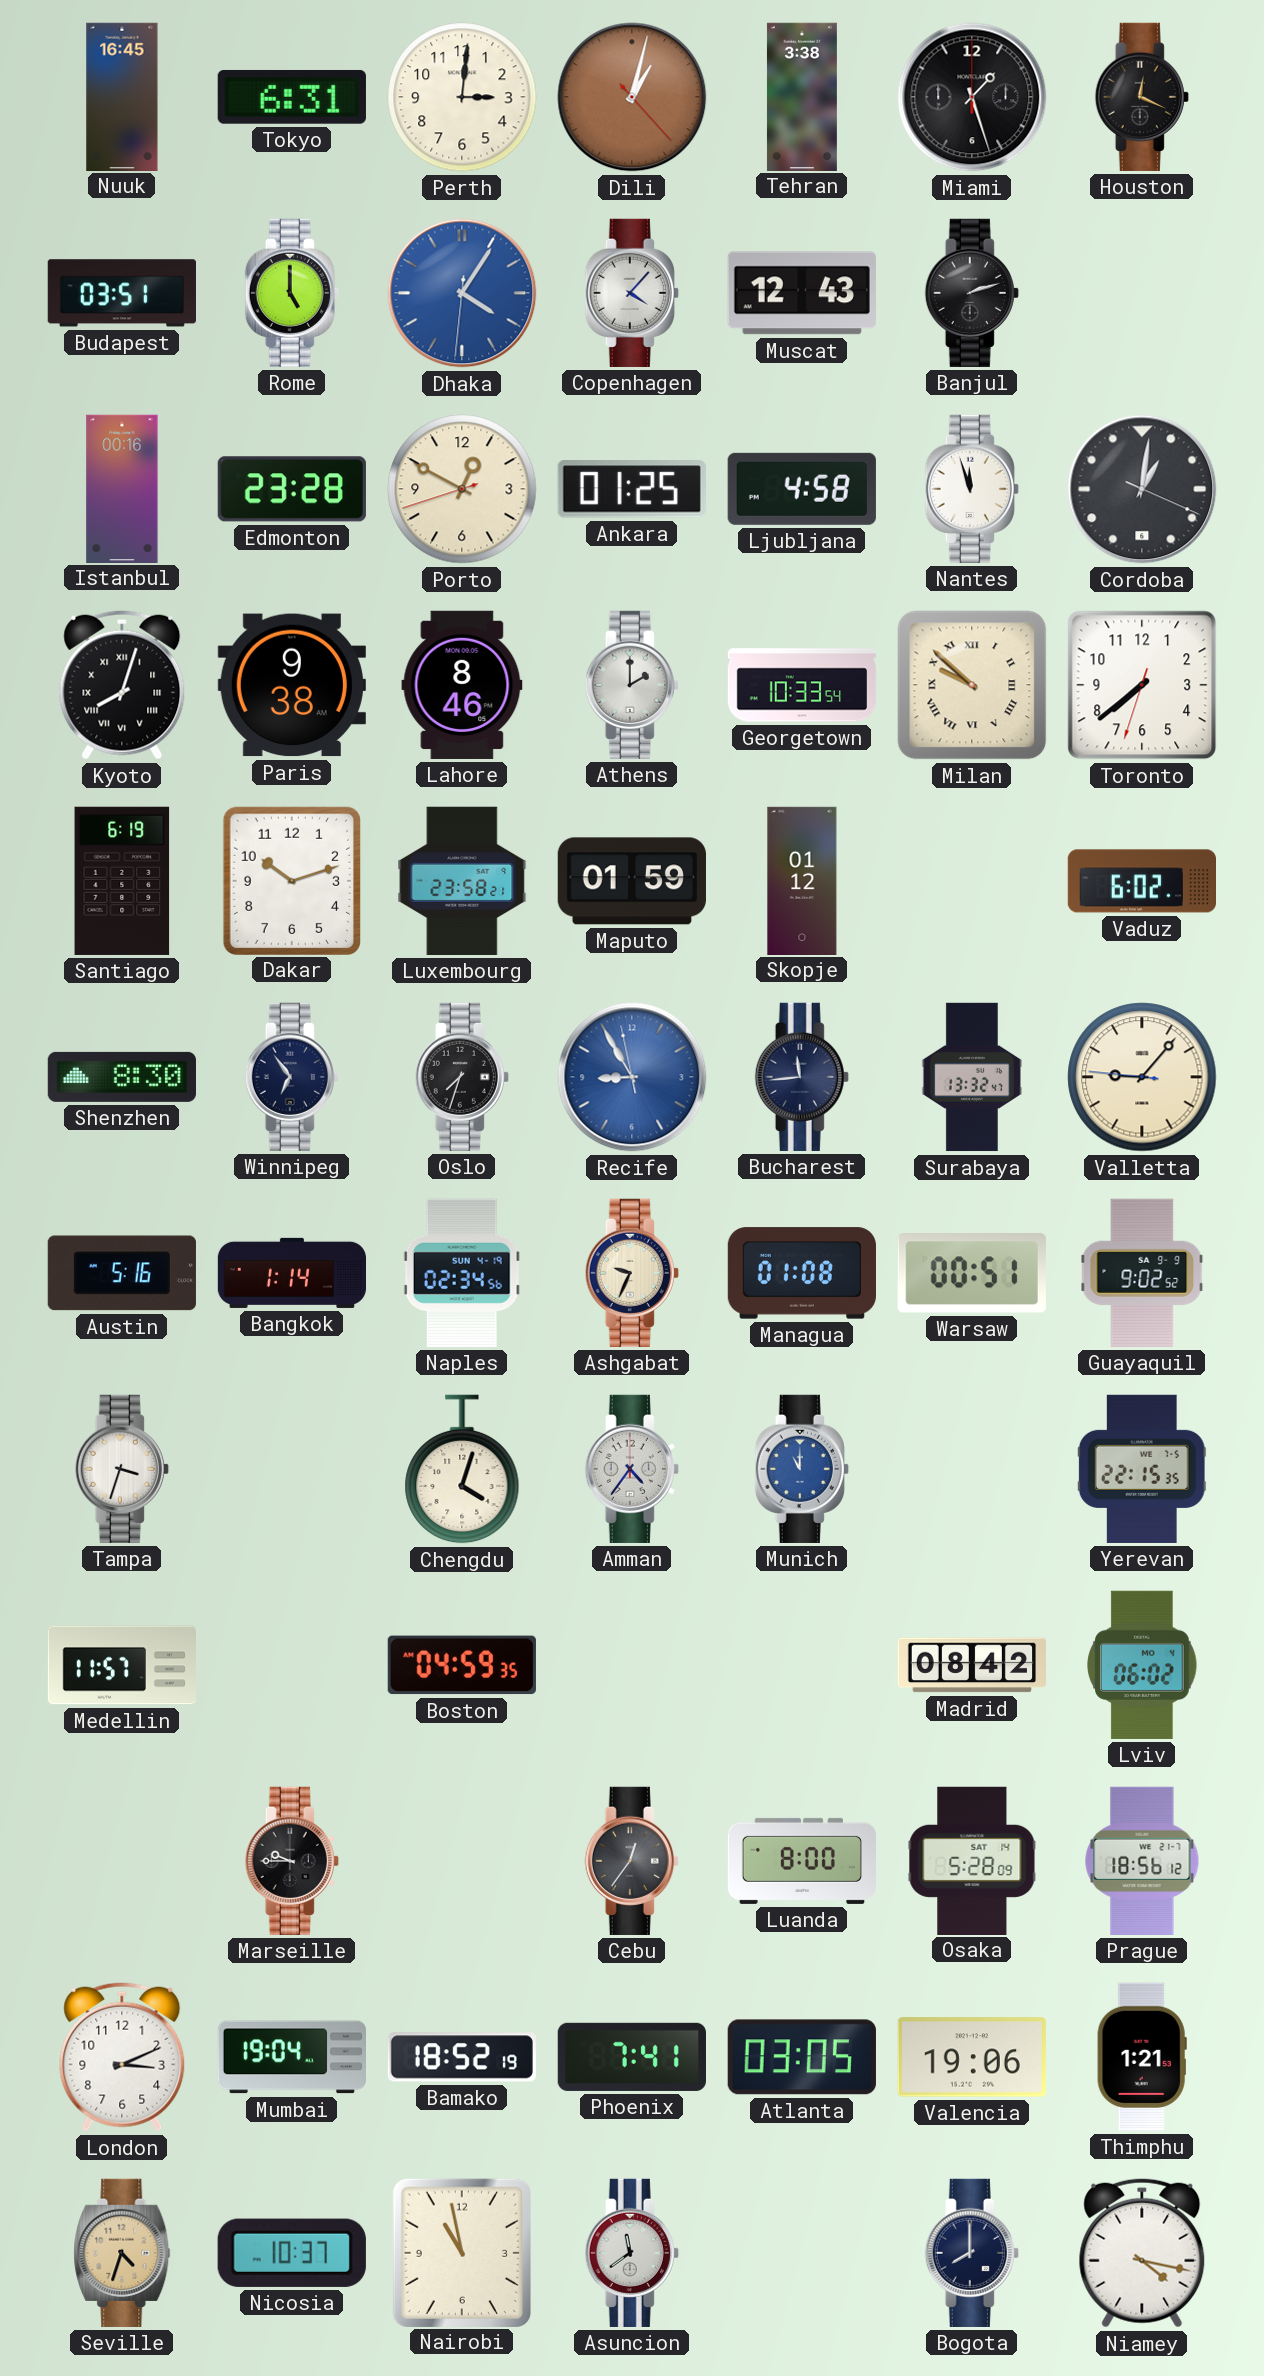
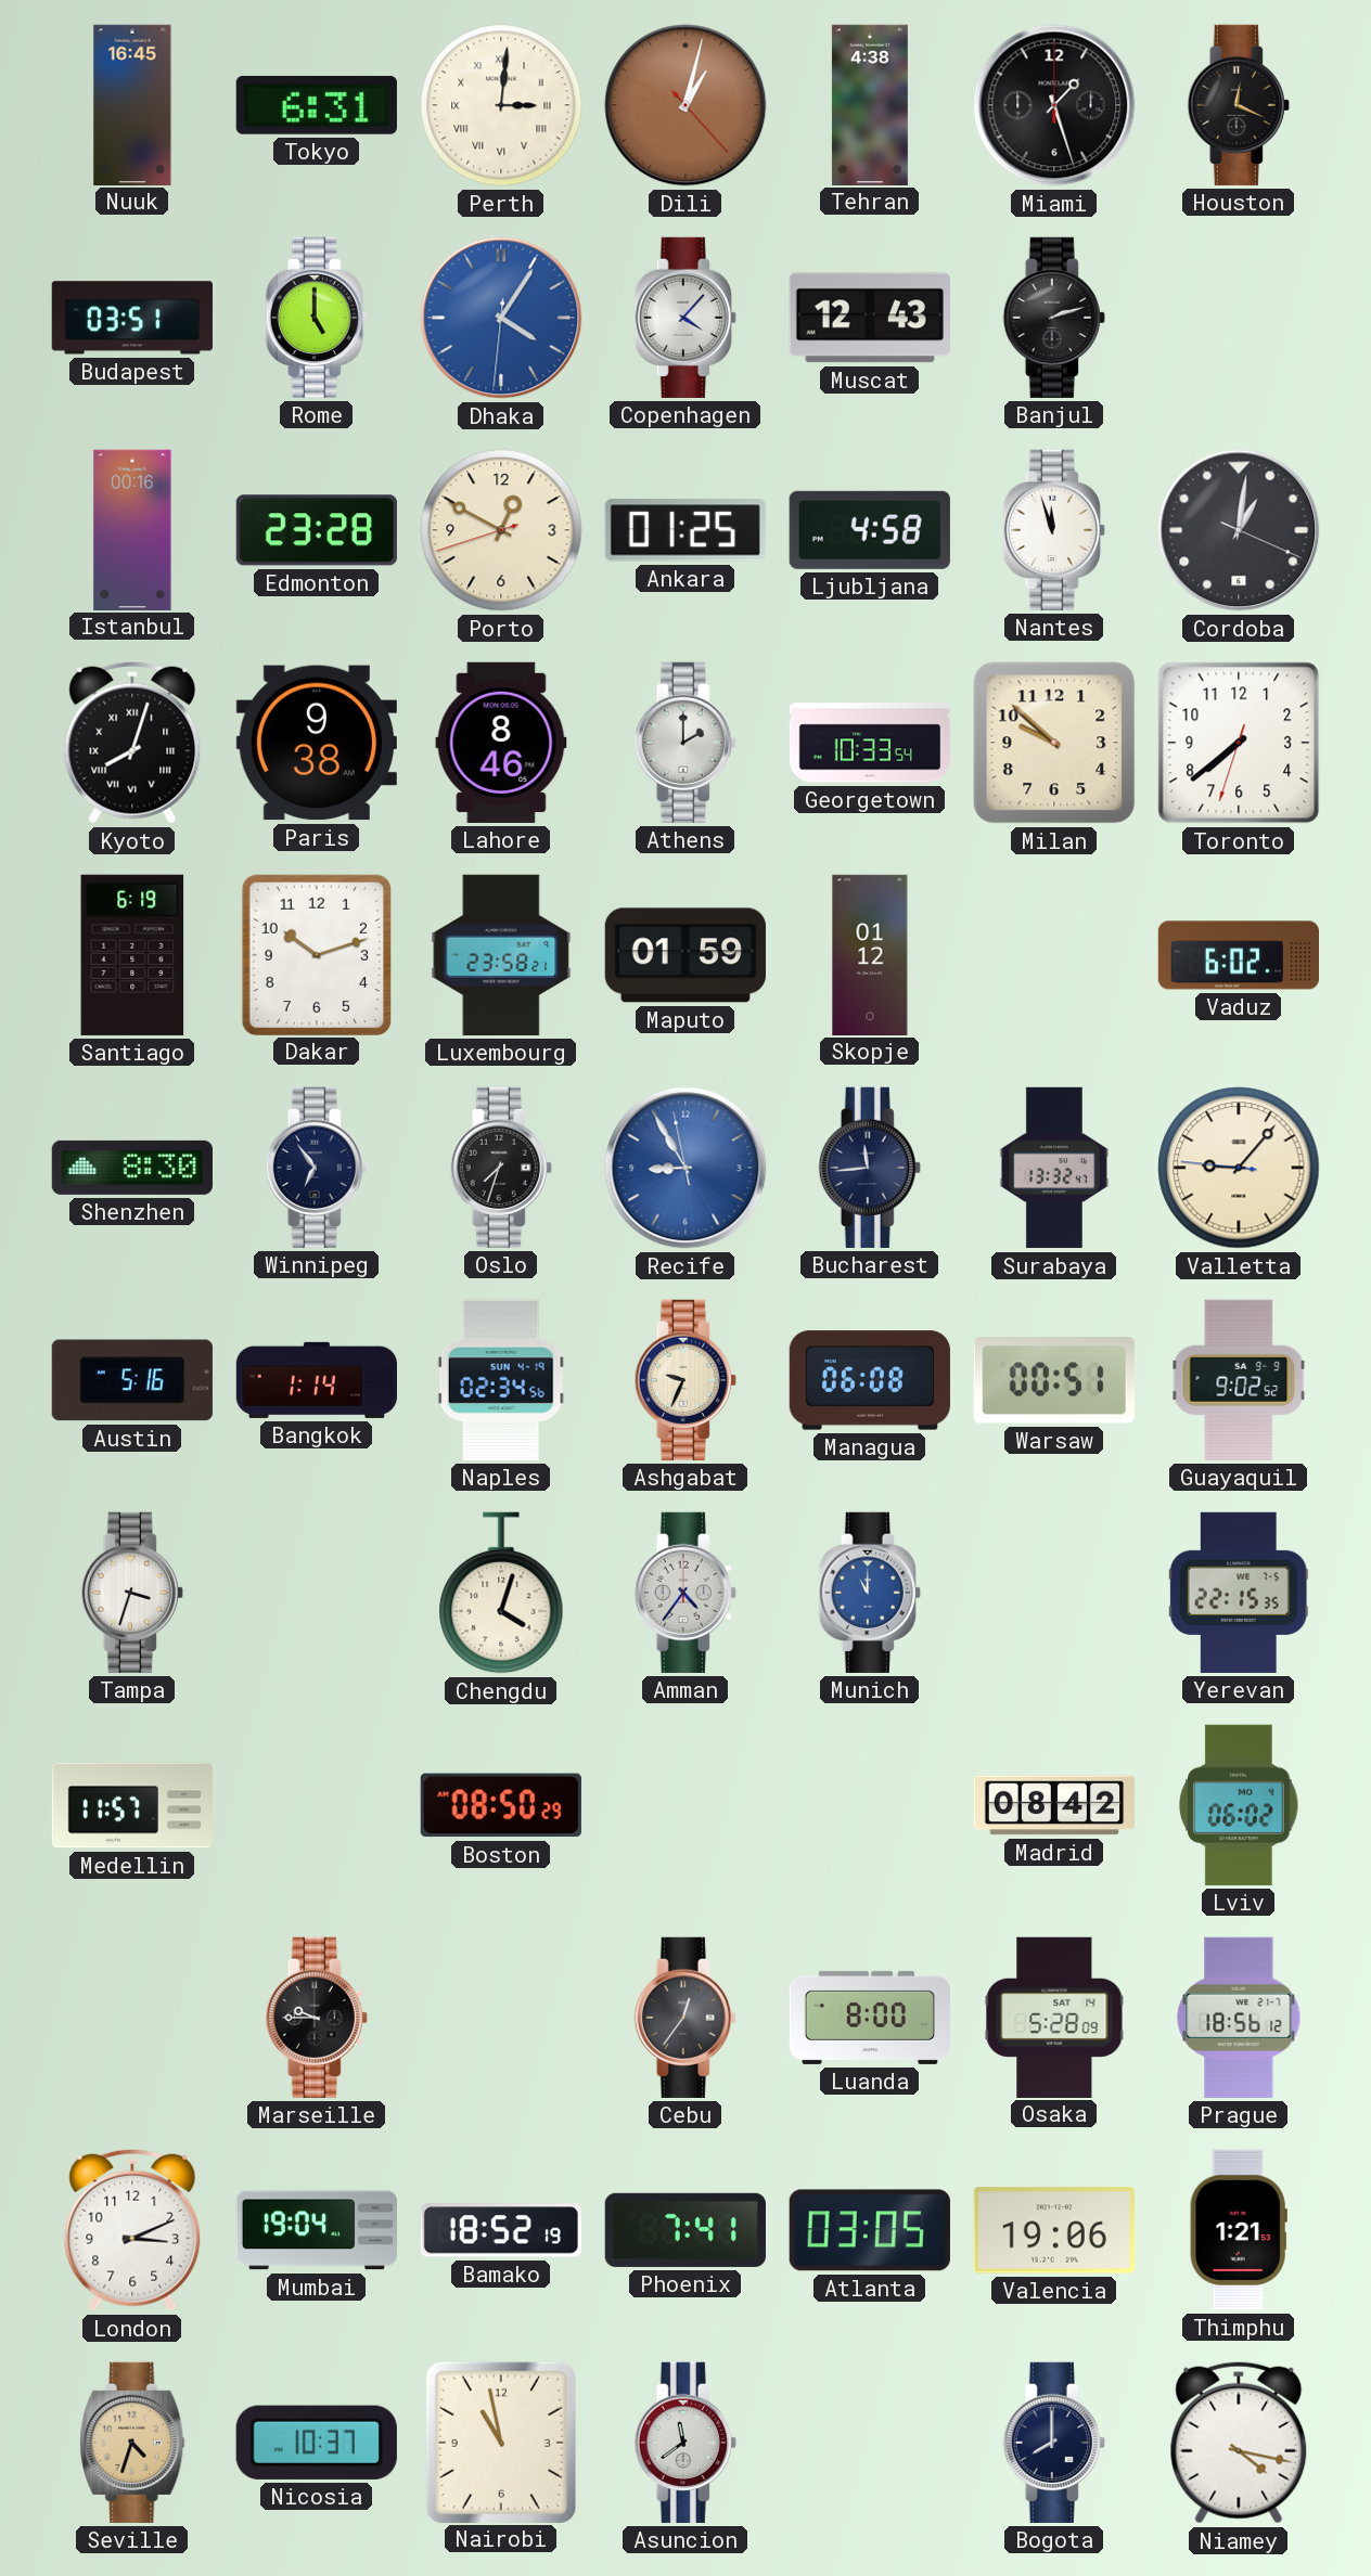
Perth numerals: Arabic -> Roman
Tehran: 3:38 -> 4:38
Milan numerals: Roman -> Arabic
Managua: 01:08 -> 06:08
Boston: 04:59 -> 08:50
